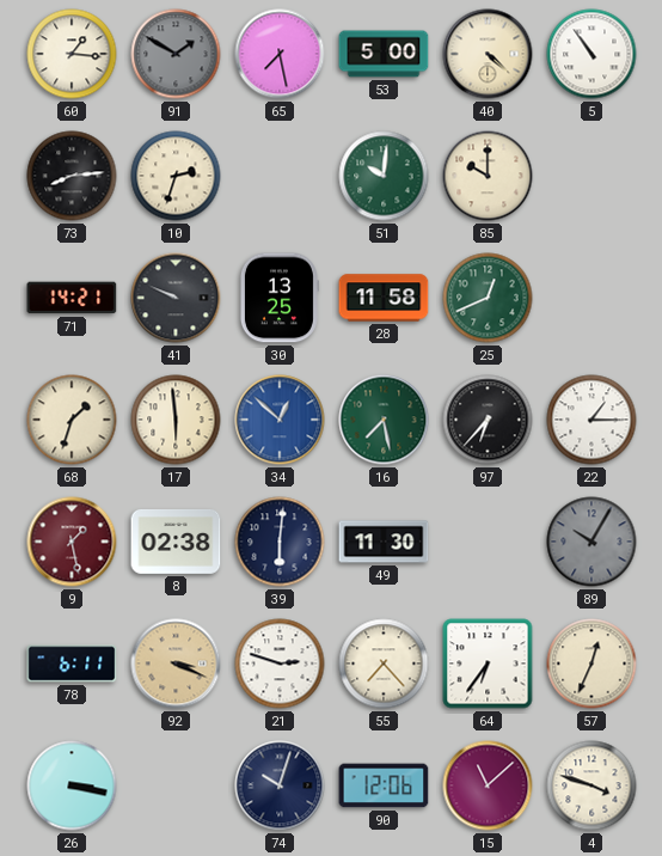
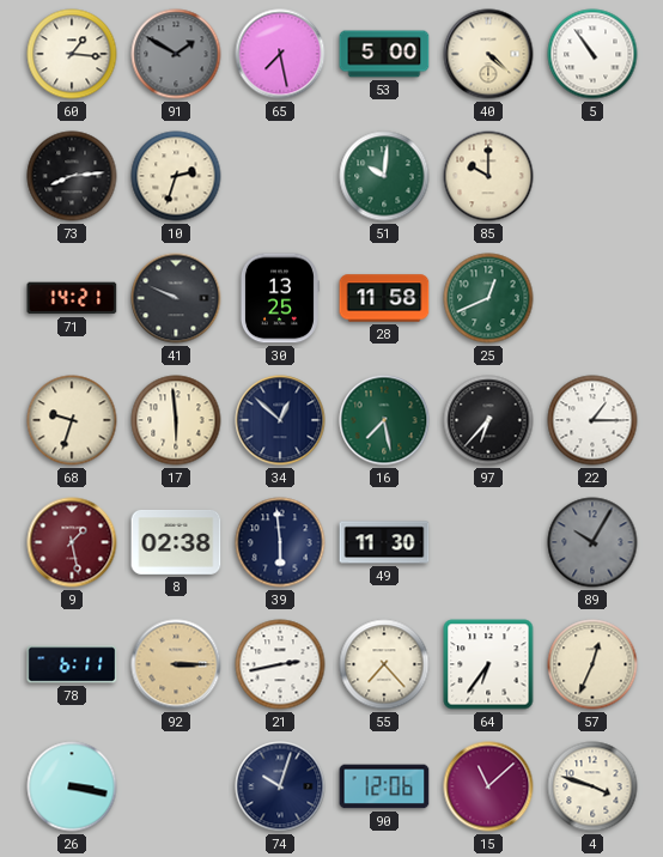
68: 1:33 -> 9:33
34 dial: blue -> navy
39: 6:01 -> 5:59
92: 3:19 -> 3:15
21: 2:48 -> 2:43
